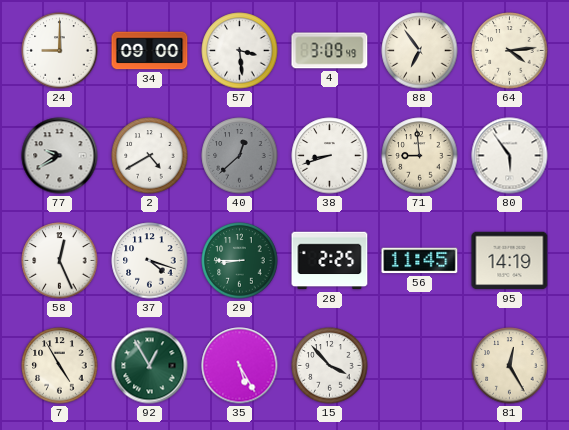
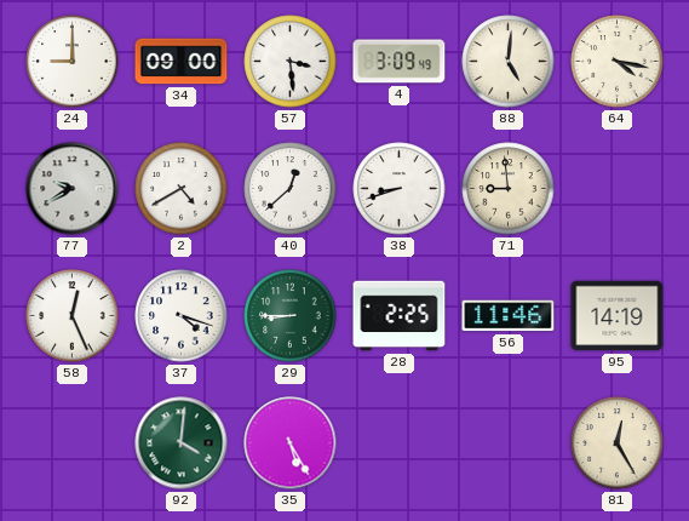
88: 6:54 -> 5:01
64: 4:14 -> 4:17
40 dial: grey -> white
80: 5:54 -> none
56: 11:45 -> 11:46
7: 4:55 -> none
92: 12:55 -> 4:01
15: 3:53 -> none
